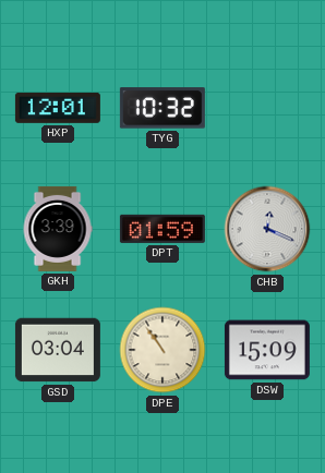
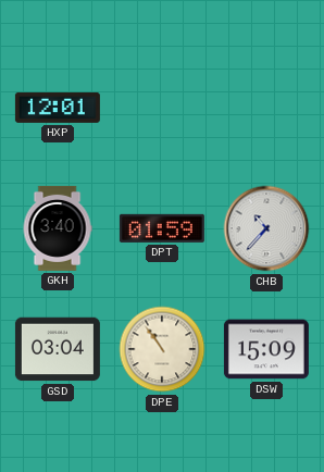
TYG: 10:32 -> none
GKH: 3:39 -> 3:40
CHB: 12:19 -> 10:37
